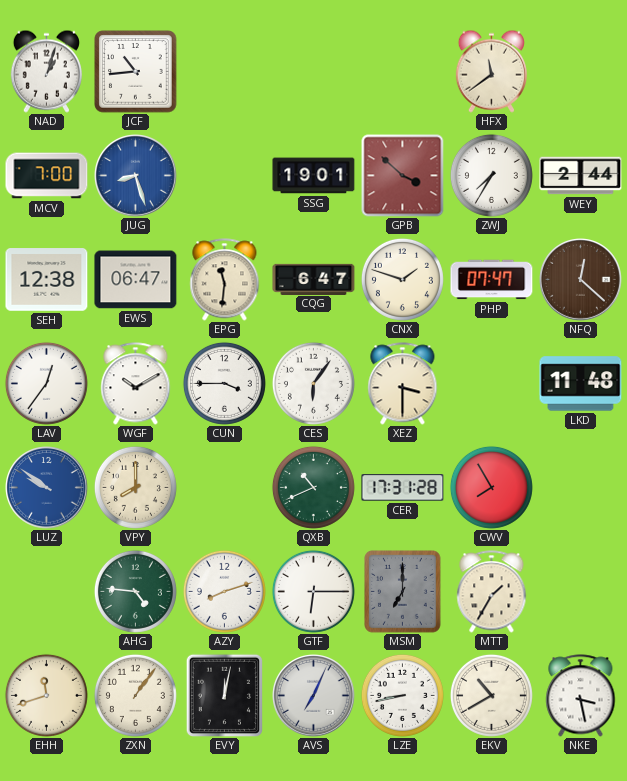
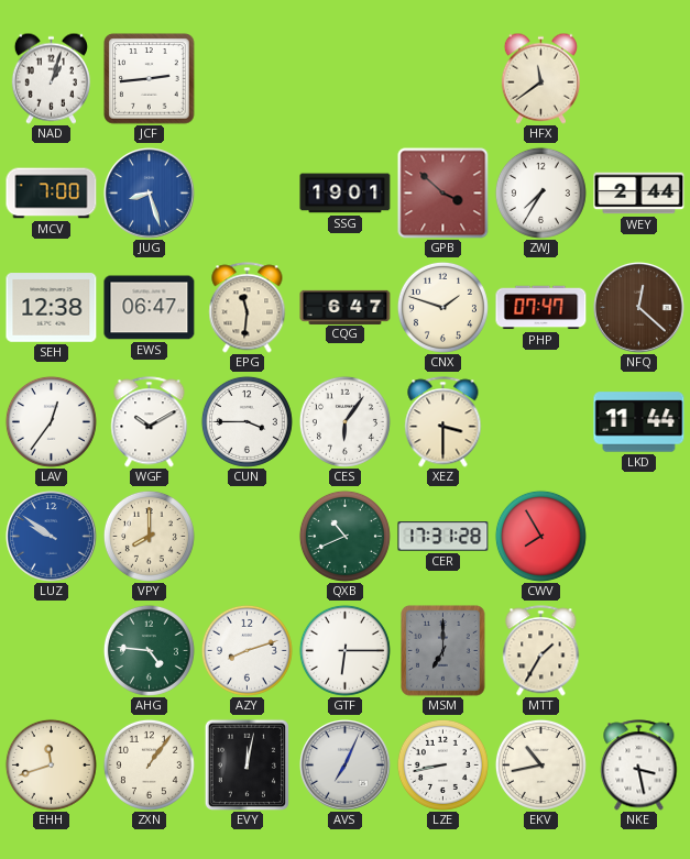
JCF: 10:44 -> 2:44
LKD: 11:48 -> 11:44
EKV: 10:40 -> 10:43
